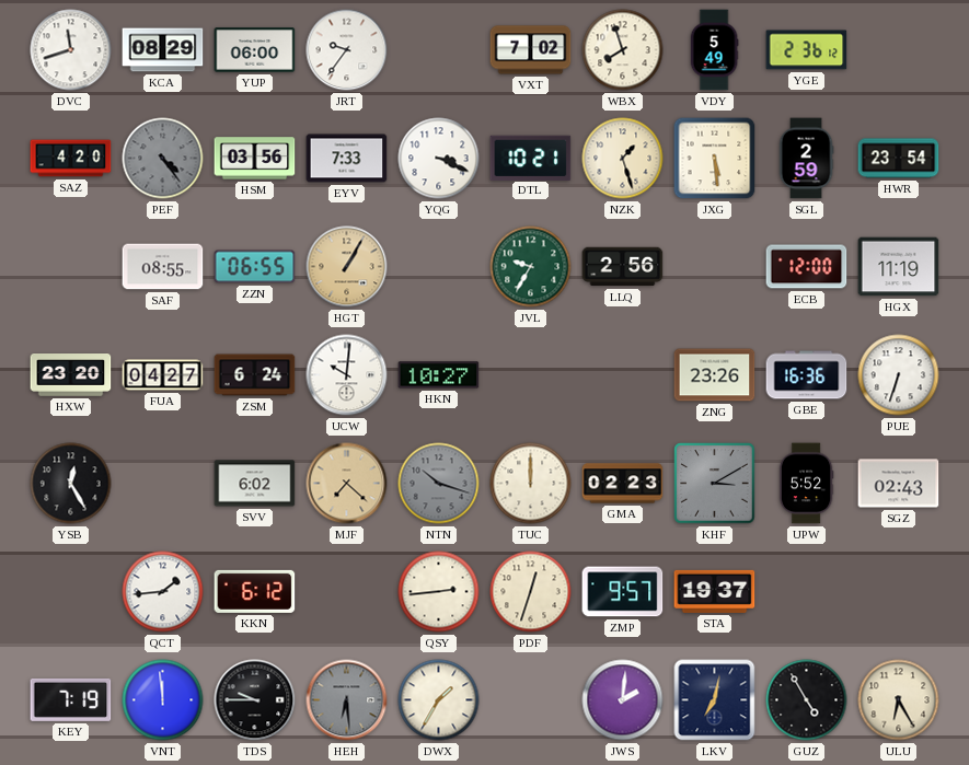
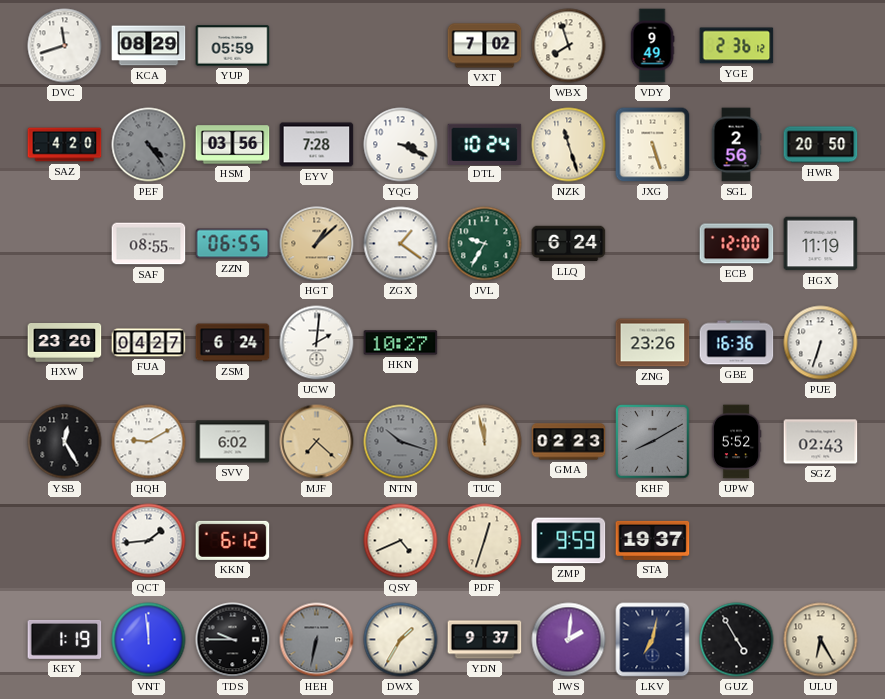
YUP: 06:00 -> 05:59
JRT: 9:36 -> none
VDY: 5:49 -> 9:49
EYV: 7:33 -> 7:28
DTL: 10:21 -> 10:24
NZK: 1:27 -> 11:27
JXG: 5:29 -> 5:27
SGL: 2:59 -> 2:56
HWR: 23:54 -> 20:50
HGT: 1:05 -> 1:08
ZGX: none -> 1:21
LLQ: 2:56 -> 6:24
UCW: 10:01 -> 2:01
HQH: none -> 9:10
TUC: 12:00 -> 11:58
KHF: 3:10 -> 8:10
QSY: 2:44 -> 4:41
ZMP: 9:57 -> 9:59
KEY: 7:19 -> 1:19
HEH: 6:29 -> 6:32
YDN: none -> 9:37
